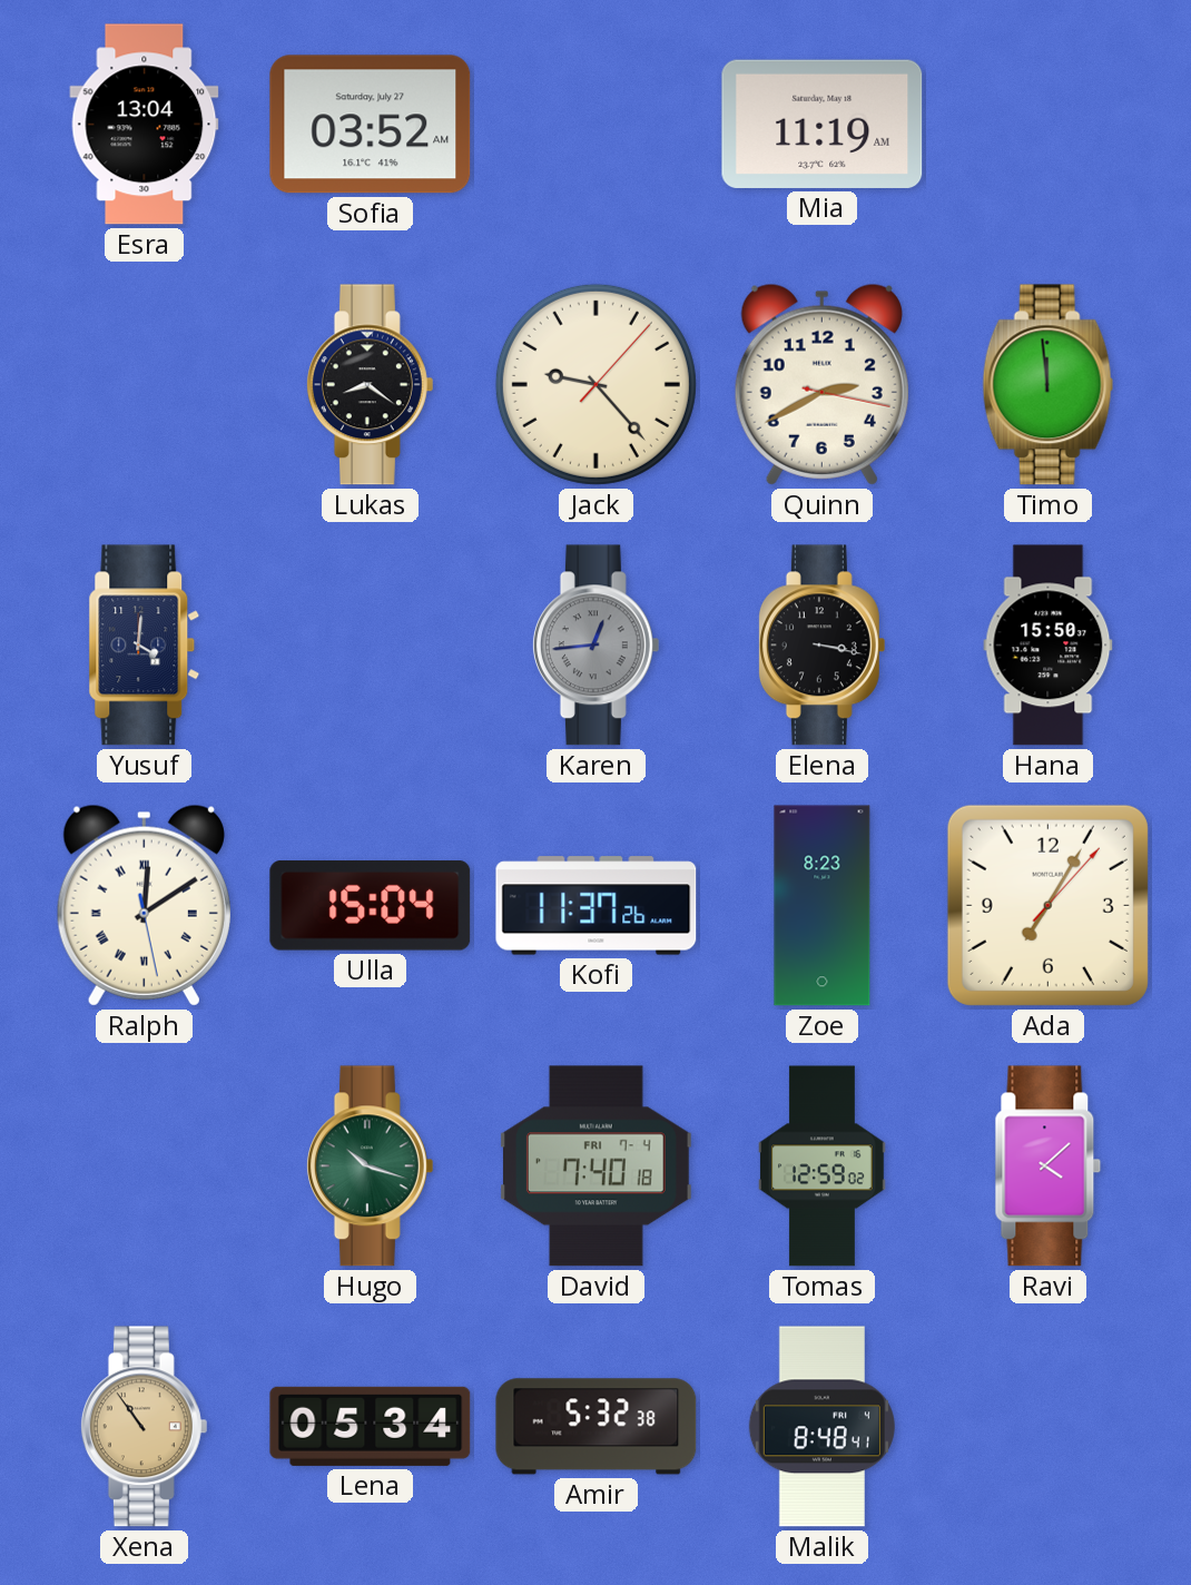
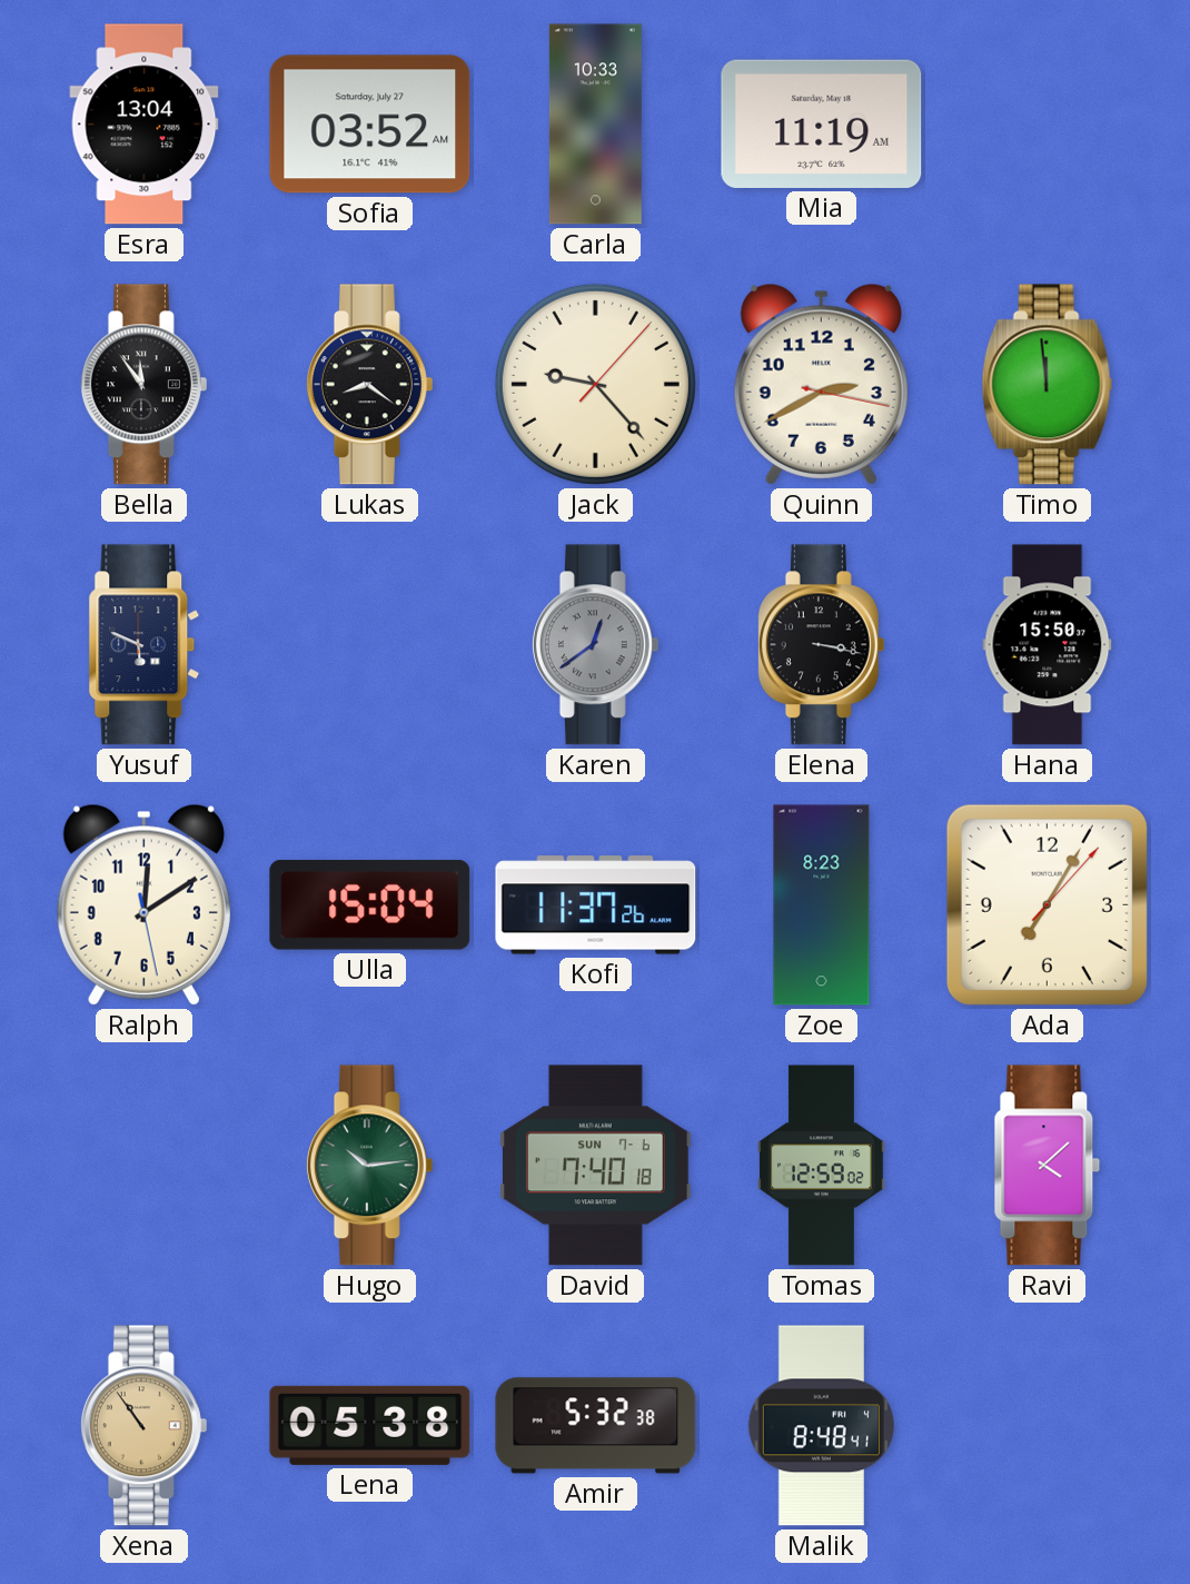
Carla: none -> 10:33
Bella: none -> 11:54
Yusuf: 4:01 -> 5:49
Karen: 12:44 -> 12:39
Ralph numerals: Roman -> Arabic
Hugo: 10:18 -> 10:14
David date: FRI 7-4 -> SUN 7-6
Lena: 05:34 -> 05:38
